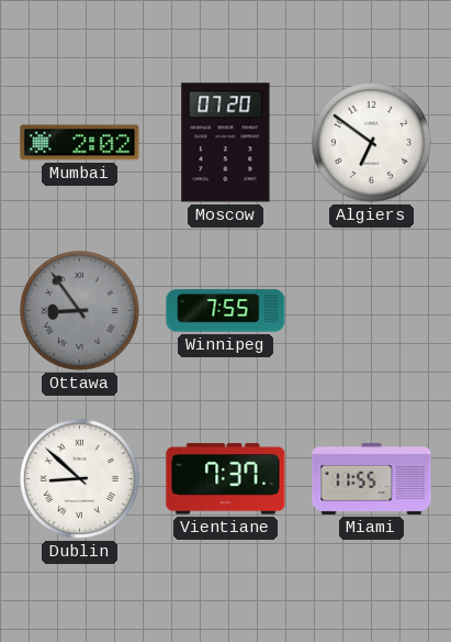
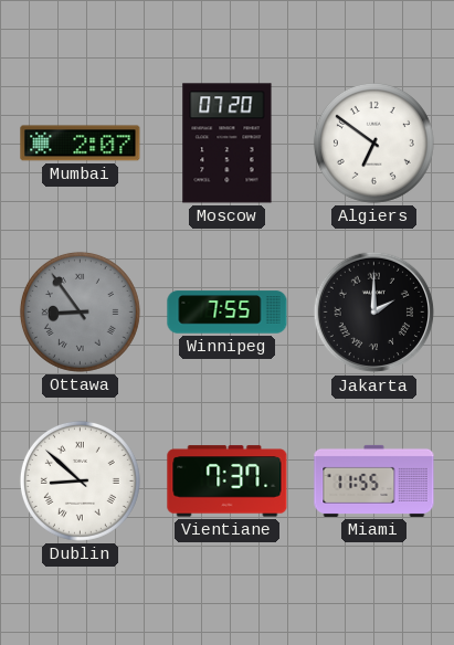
Mumbai: 2:02 -> 2:07
Jakarta: none -> 2:00
